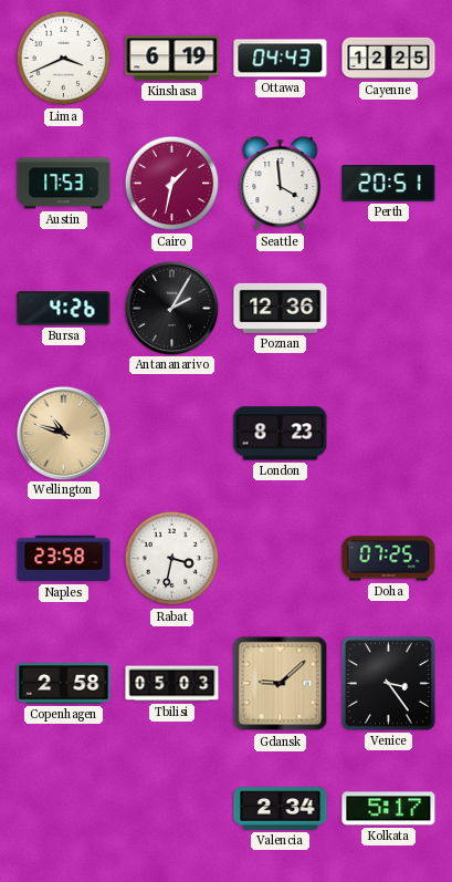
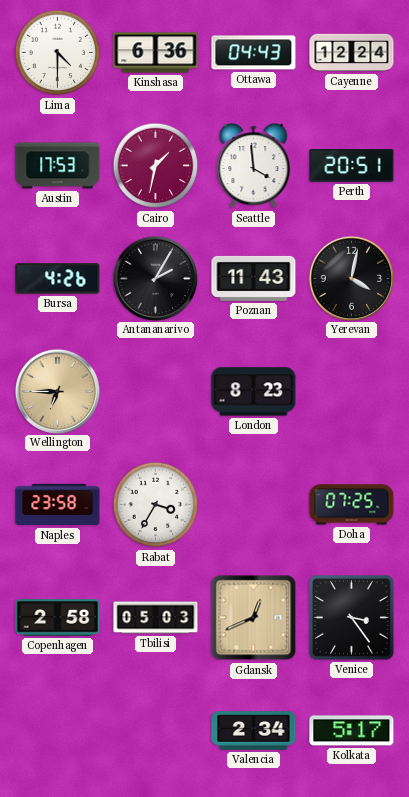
Lima: 3:41 -> 4:30
Kinshasa: 6:19 -> 6:36
Cayenne: 12:25 -> 12:24
Poznan: 12:36 -> 11:43
Yerevan: none -> 4:02
Wellington: 10:48 -> 6:45
Rabat: 3:32 -> 3:35
Gdansk: 9:08 -> 12:41
